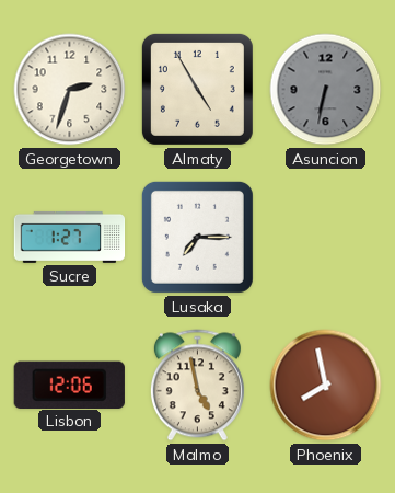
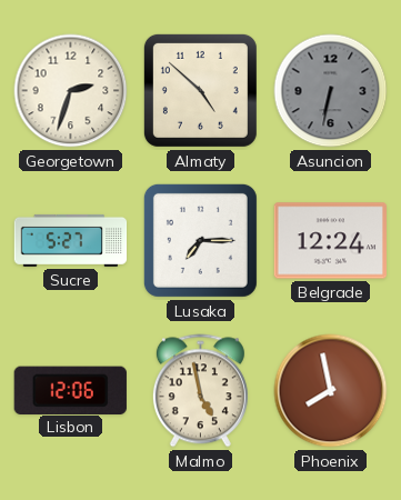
Almaty: 4:55 -> 4:52
Sucre: 1:27 -> 5:27
Belgrade: none -> 12:24
